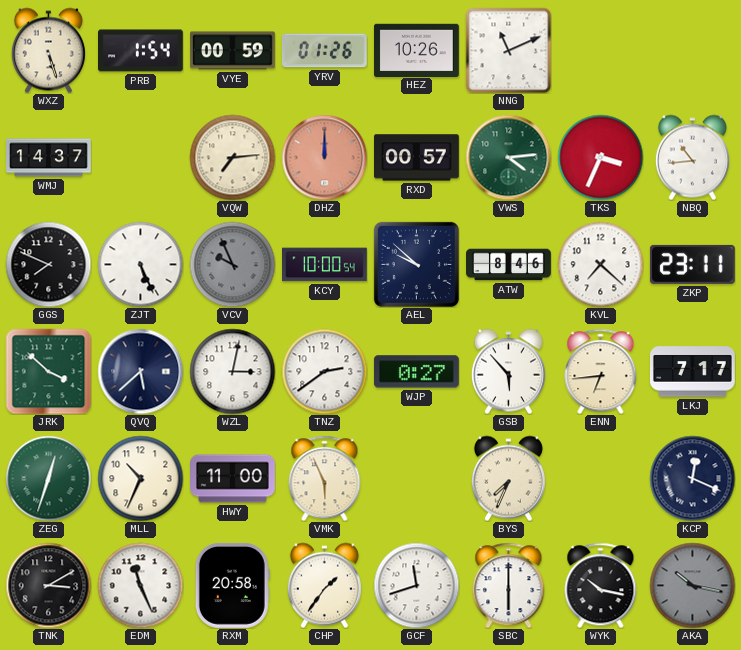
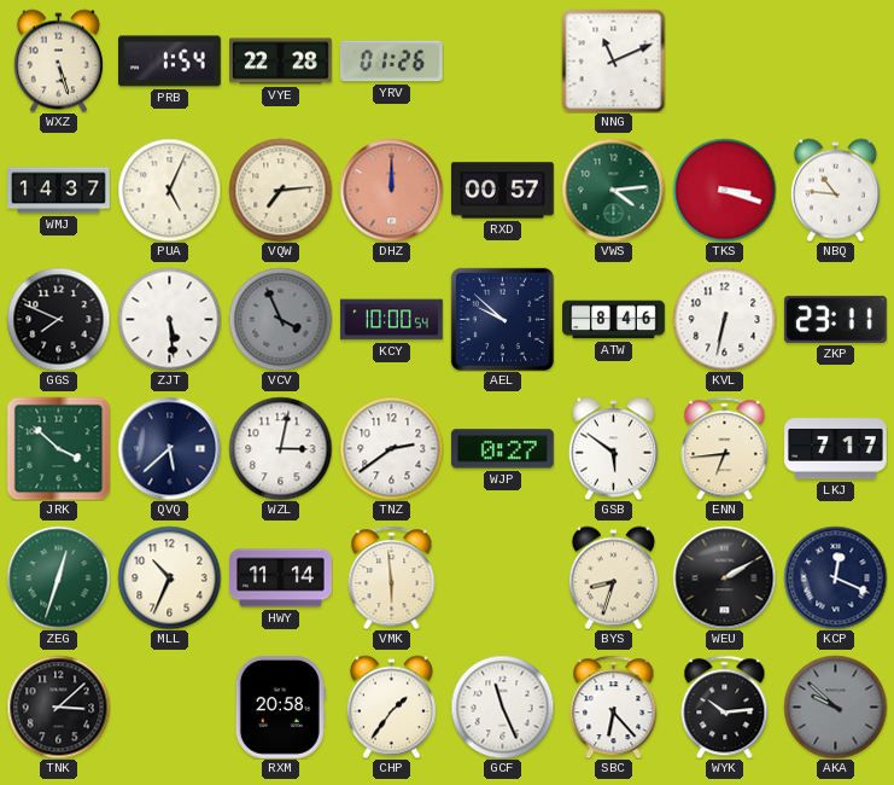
VYE: 00:59 -> 22:28
HEZ: 10:26 -> none
PUA: none -> 5:04
TKS: 3:34 -> 3:18
NBQ: 10:44 -> 10:46
ZJT: 5:26 -> 5:29
VCV: 9:56 -> 3:56
KVL: 7:22 -> 6:32
GSB: 5:53 -> 5:51
HWY: 11:00 -> 11:14
VMK: 5:56 -> 5:59
BYS: 7:34 -> 8:33
WEU: none -> 2:10
TNK: 3:10 -> 3:08
EDM: 11:26 -> none
GCF: 11:42 -> 11:26
SBC: 6:00 -> 6:23
WYK: 10:17 -> 10:14
AKA: 10:17 -> 9:52
